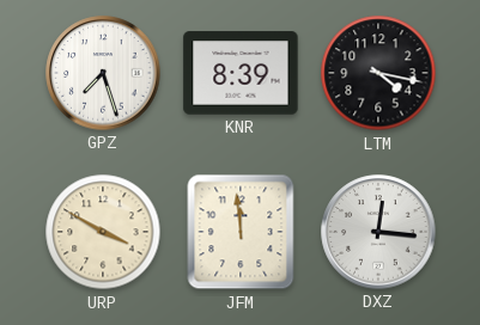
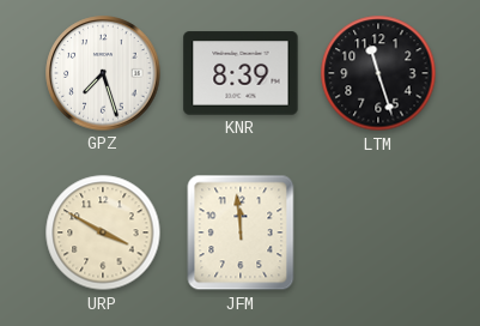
LTM: 4:17 -> 11:27
DXZ: 12:16 -> none
